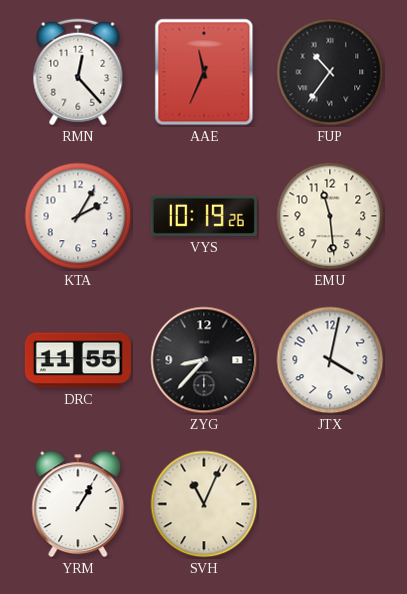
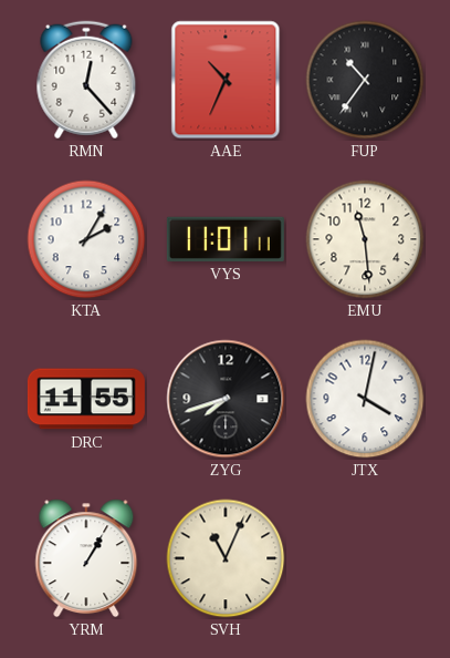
AAE: 11:34 -> 10:34
VYS: 10:19 -> 11:01
ZYG: 8:37 -> 7:42
